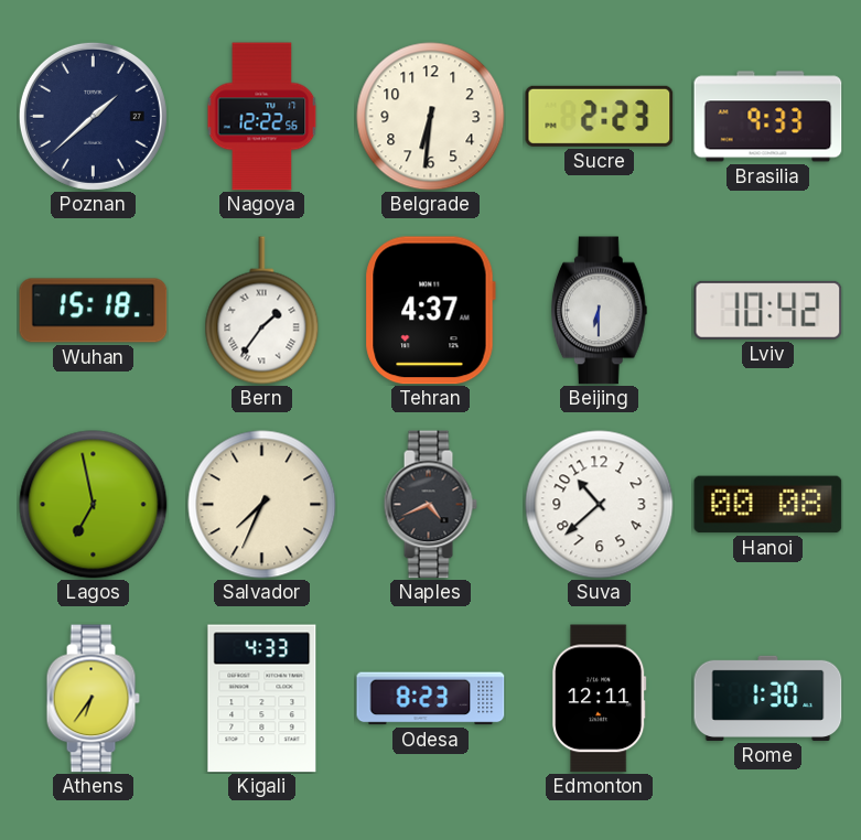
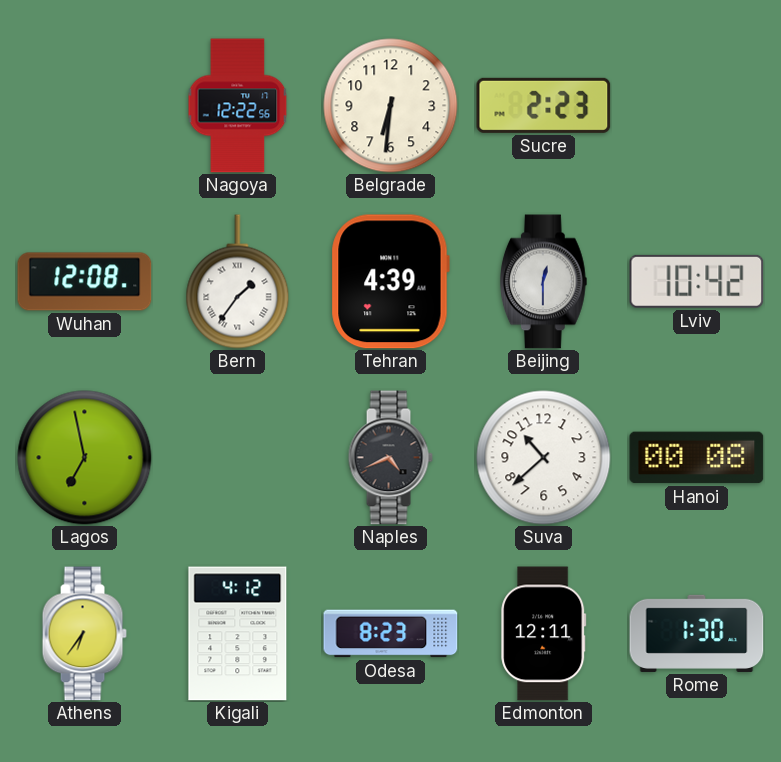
Poznan: 1:38 -> none
Brasilia: 9:33 -> none
Wuhan: 15:18 -> 12:08
Tehran: 4:37 -> 4:39
Beijing: 6:30 -> 12:30
Salvador: 7:34 -> none
Kigali: 4:33 -> 4:12
